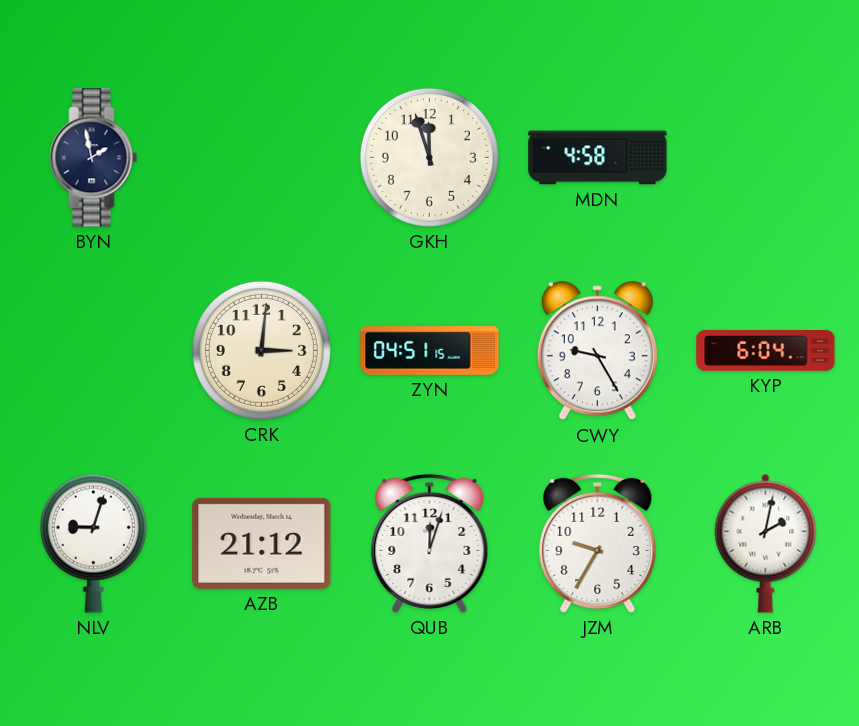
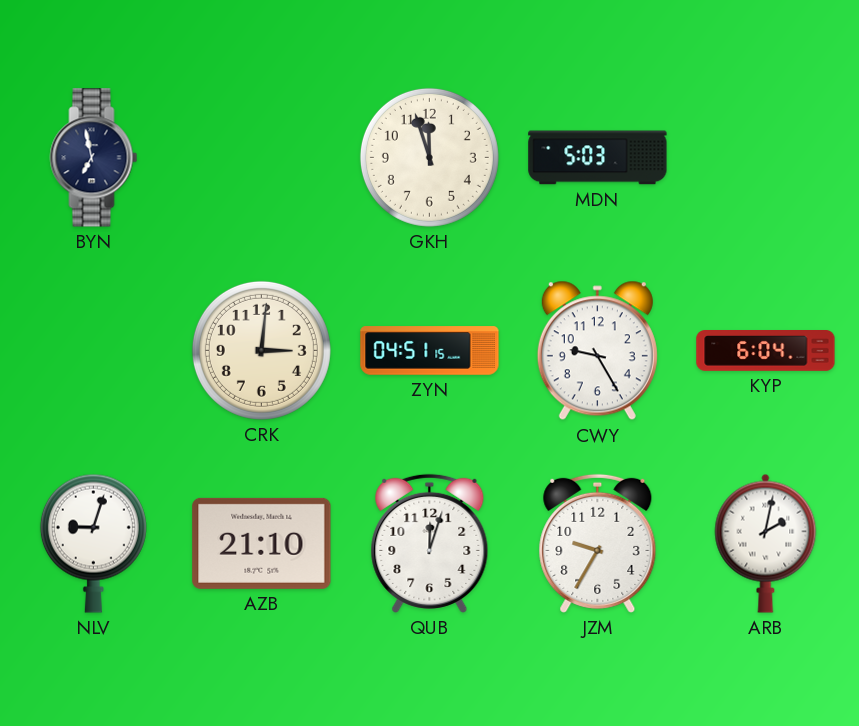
BYN: 1:58 -> 6:58
MDN: 4:58 -> 5:03
AZB: 21:12 -> 21:10
